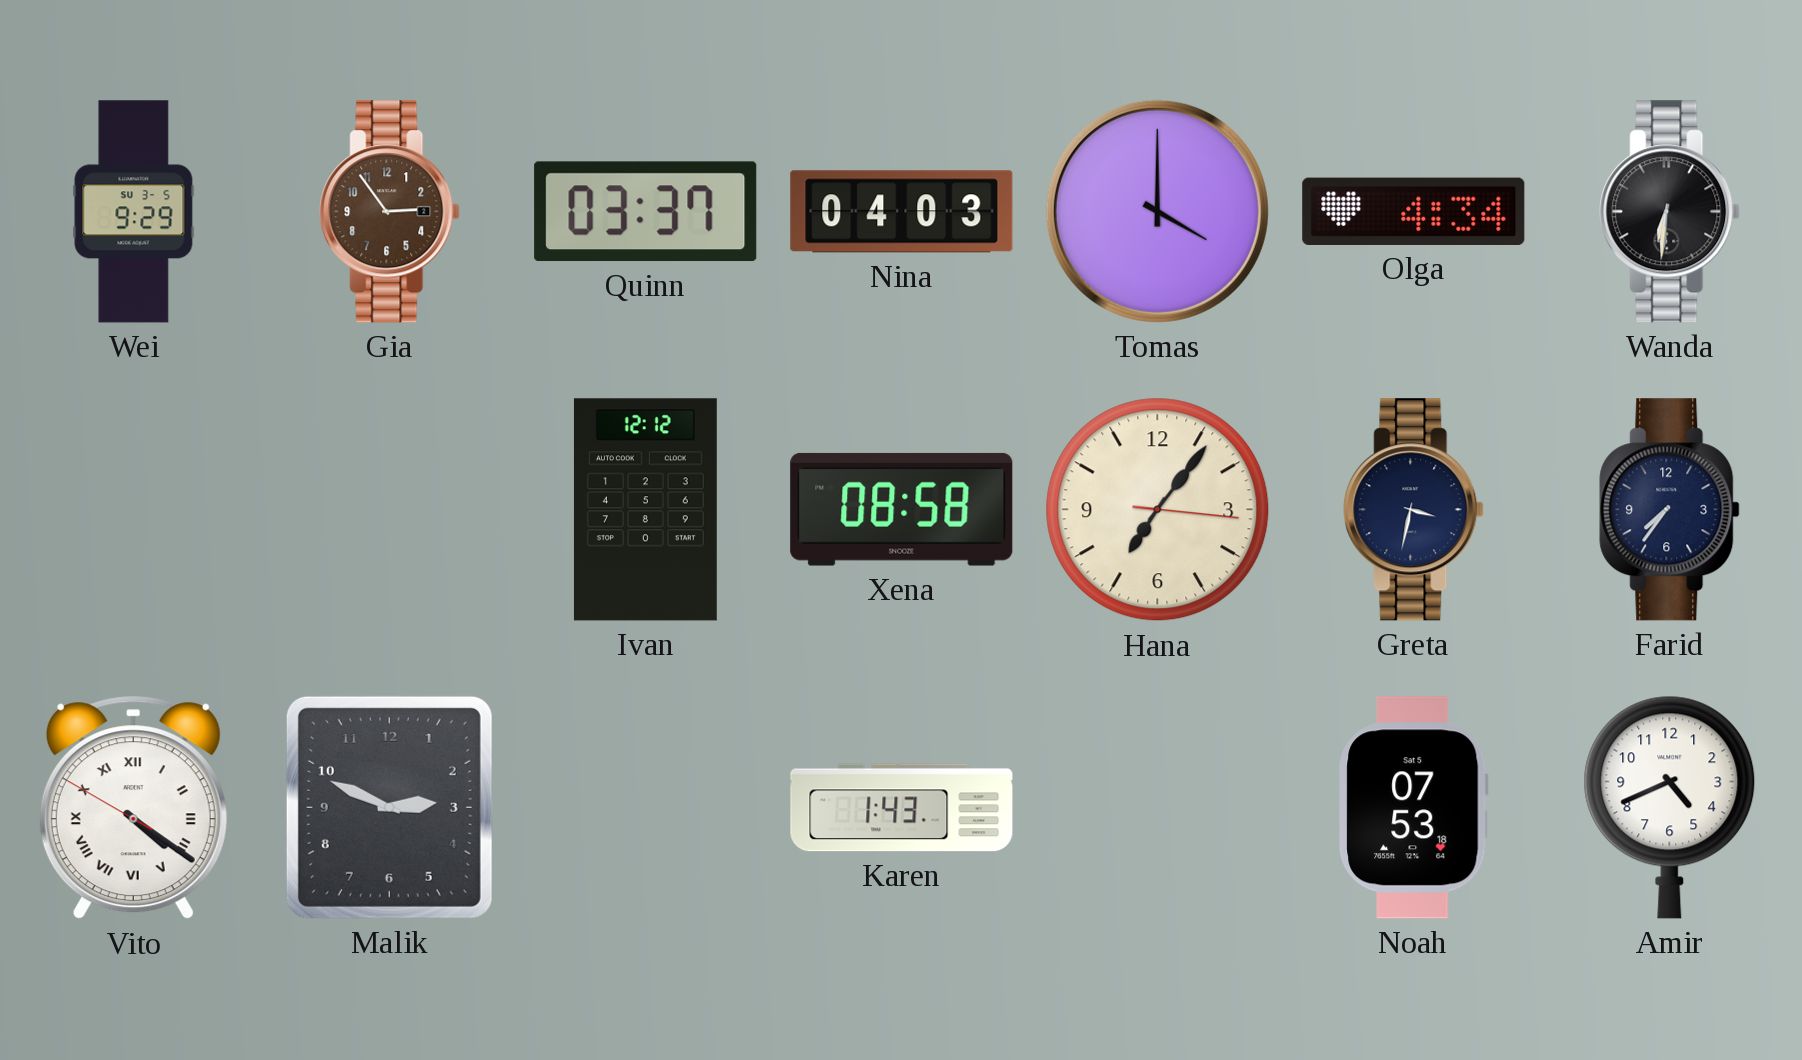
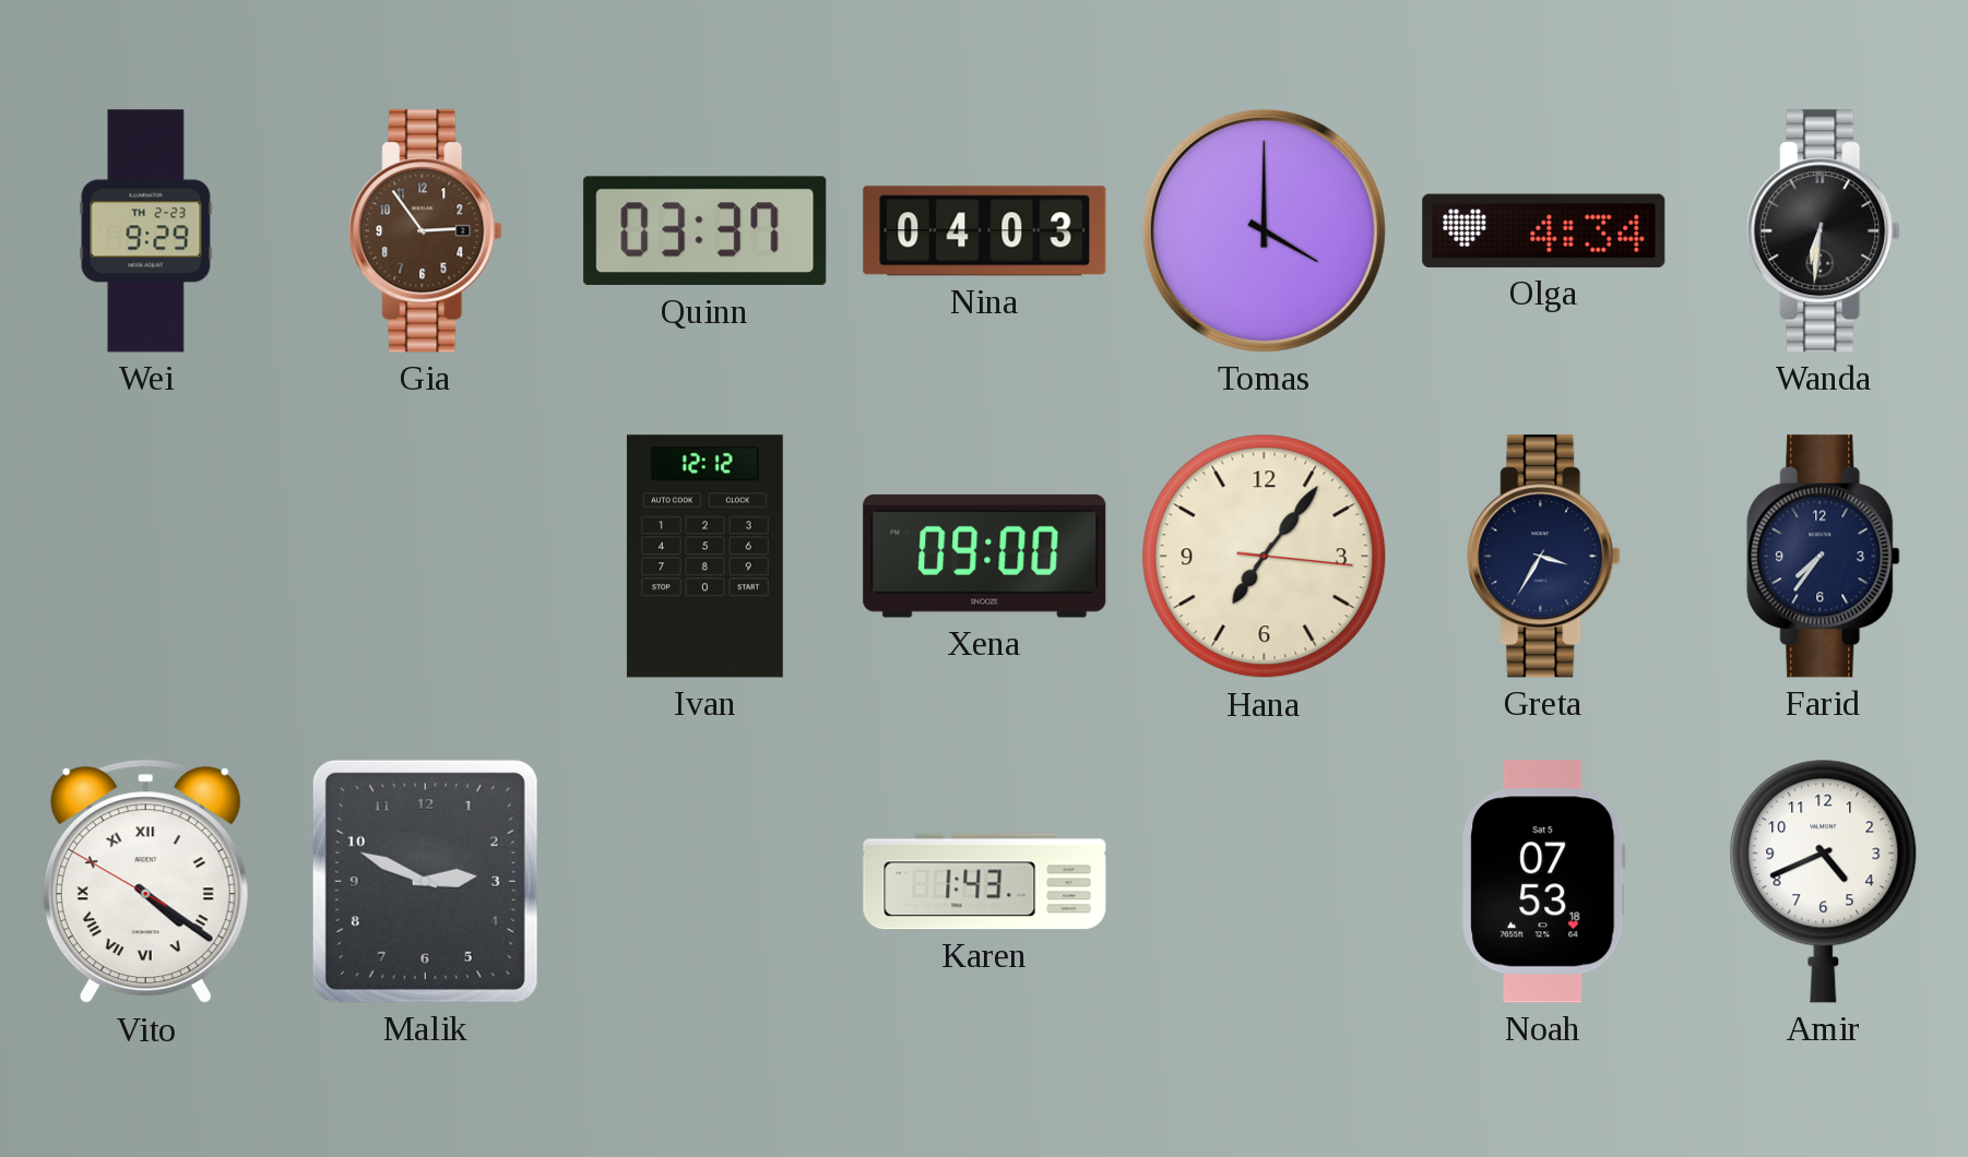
Wei date: SU 3-5 -> TH 2-23
Xena: 08:58 -> 09:00
Greta: 3:32 -> 3:35
